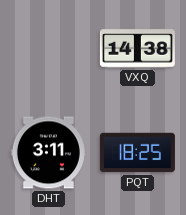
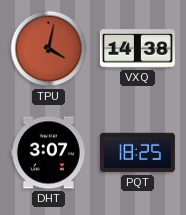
TPU: none -> 4:02
DHT: 3:11 -> 3:07
